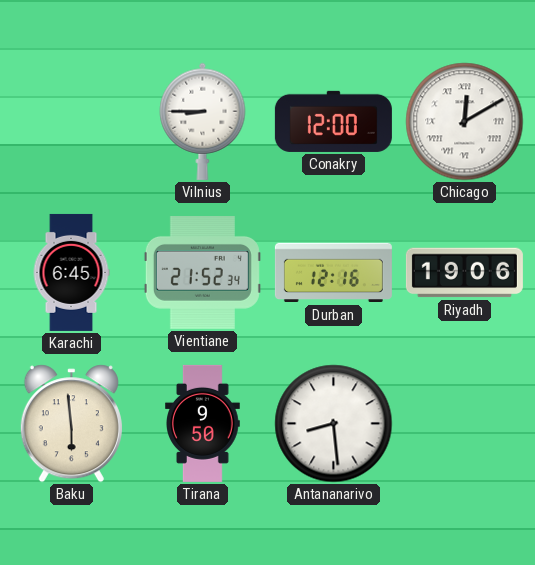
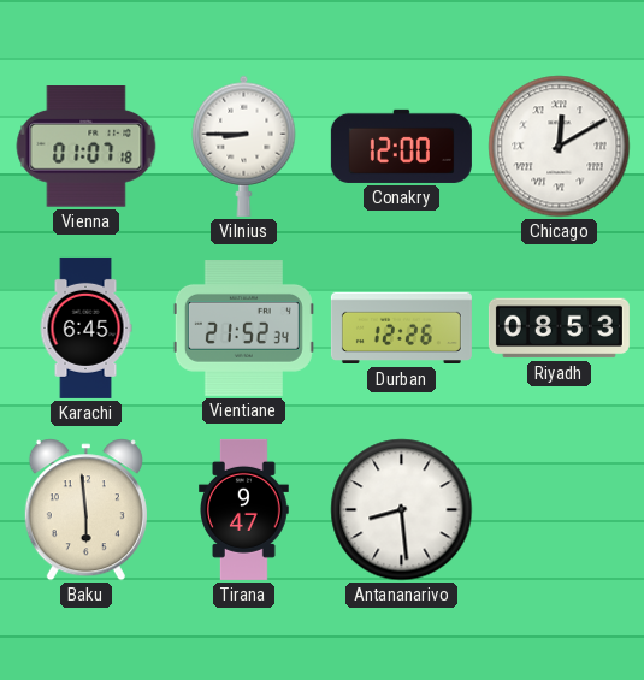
Vienna: none -> 01:07
Durban: 12:16 -> 12:26
Riyadh: 19:06 -> 08:53
Tirana: 9:50 -> 9:47
